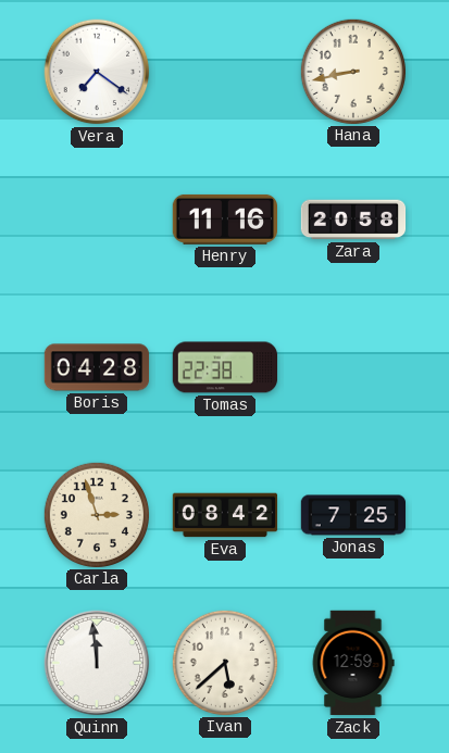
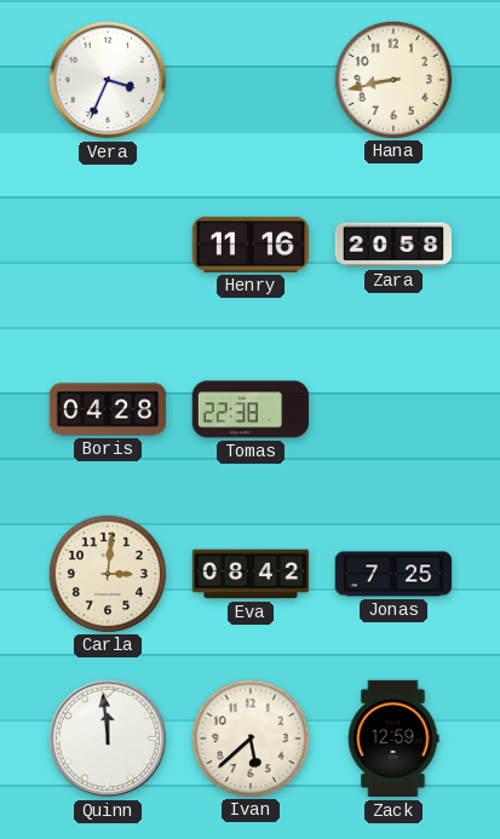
Vera: 7:21 -> 3:34
Carla: 2:57 -> 3:01
